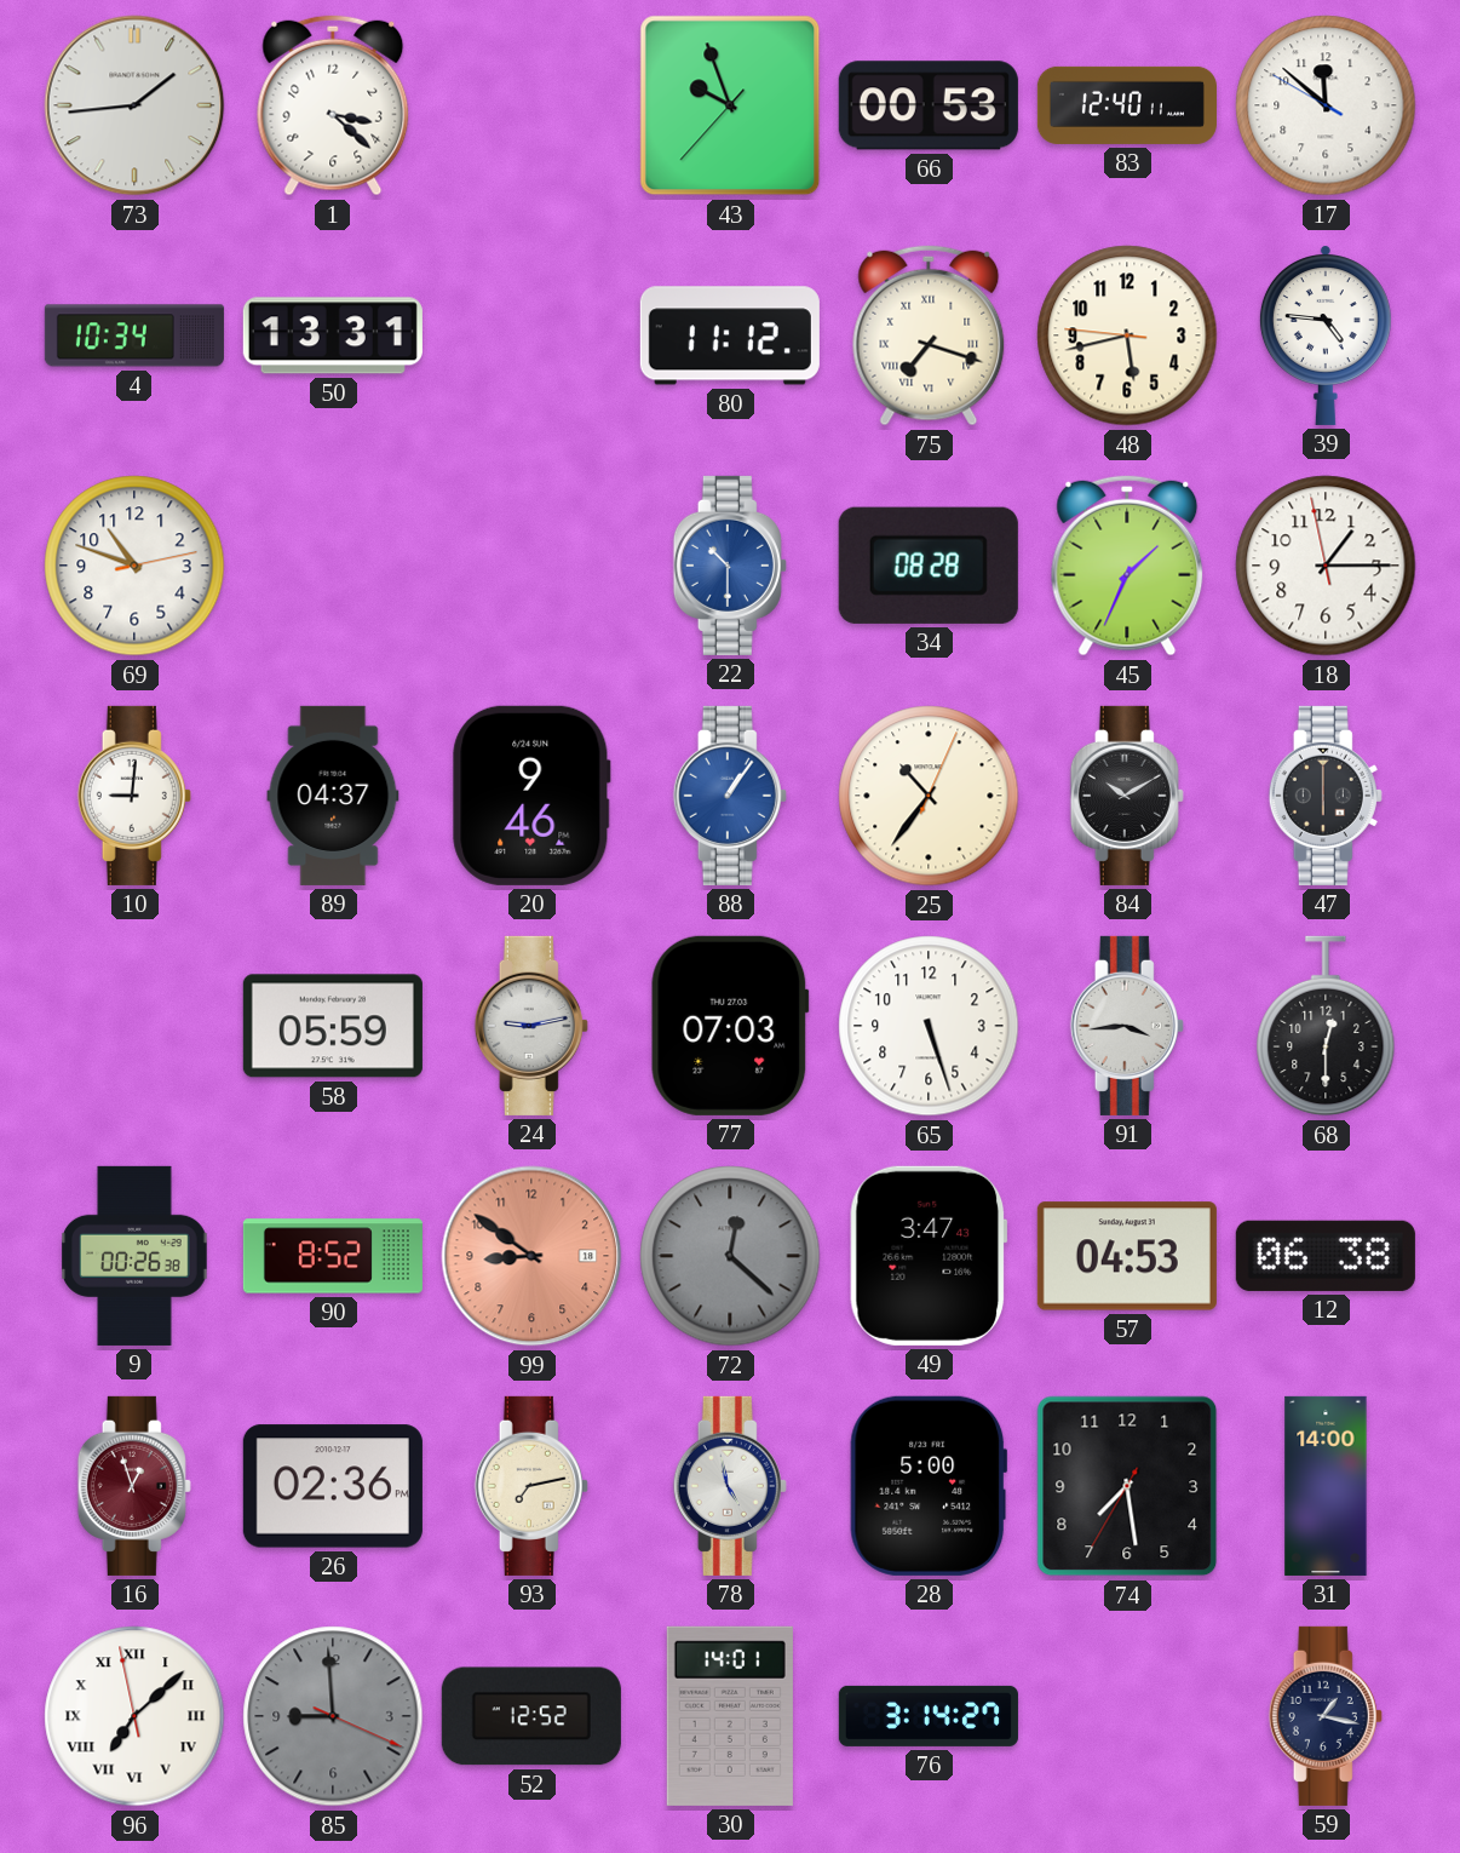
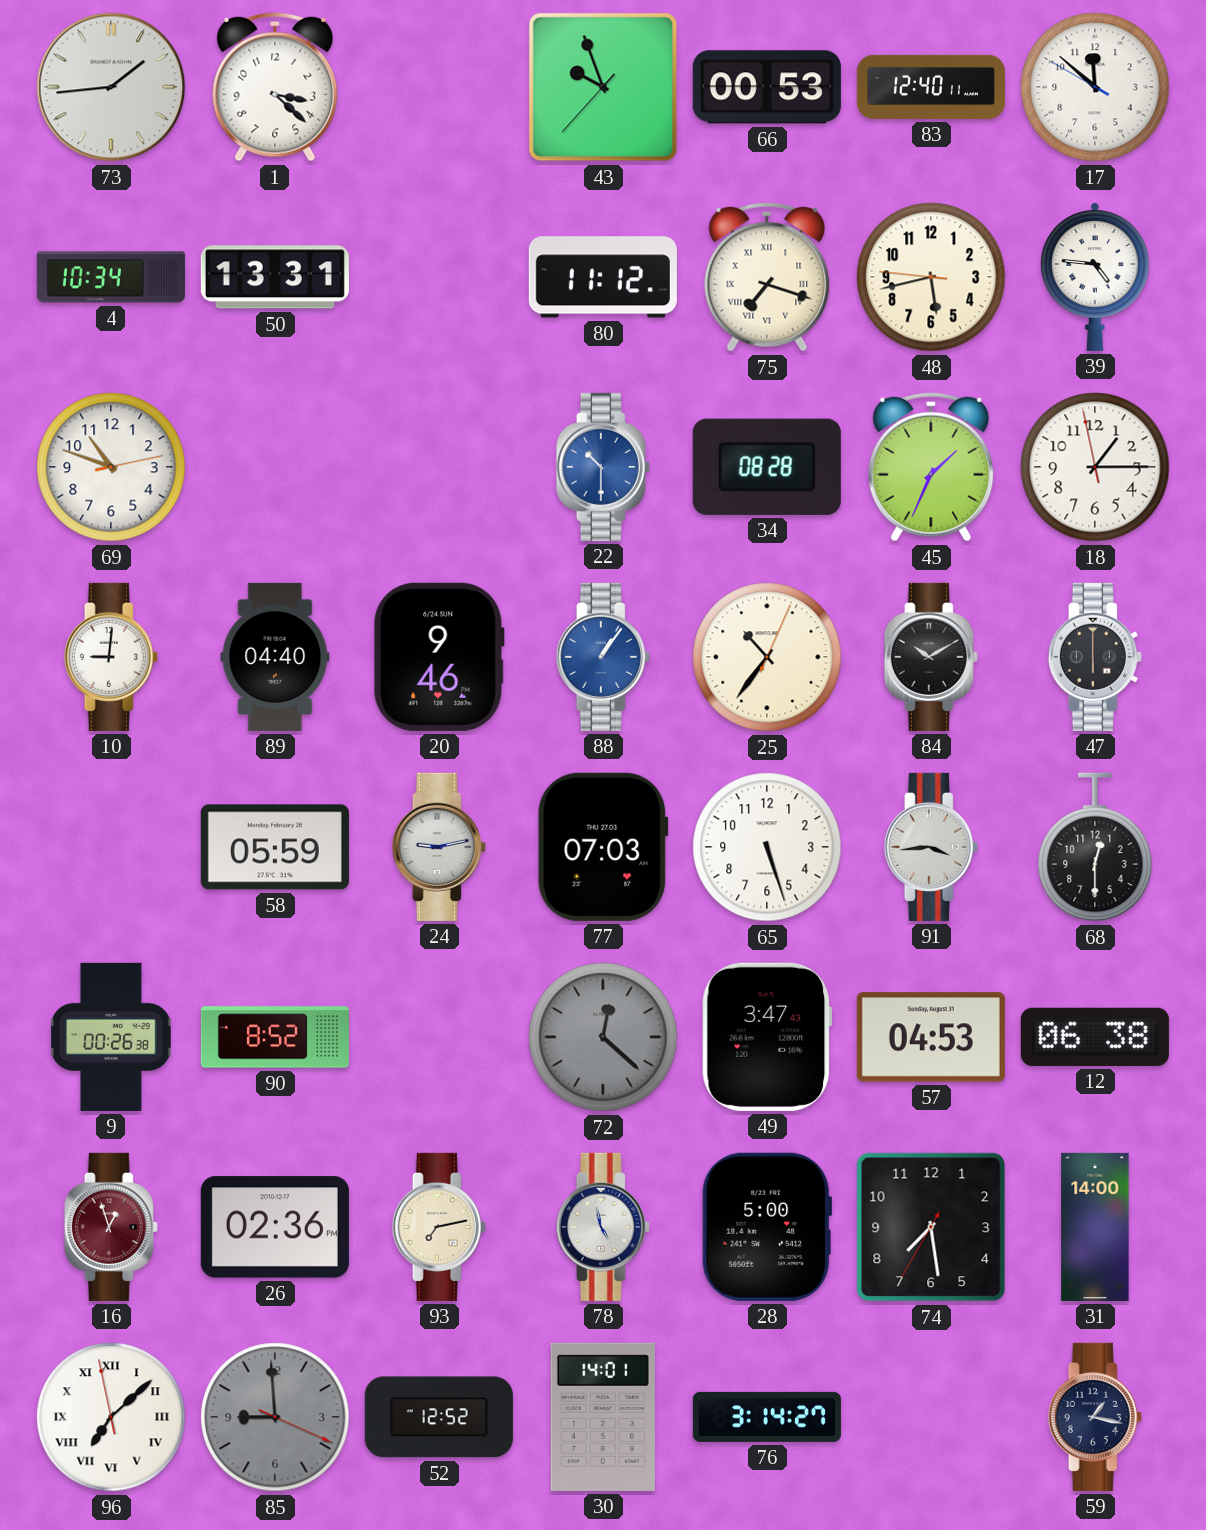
89: 04:37 -> 04:40
99: 8:51 -> none
